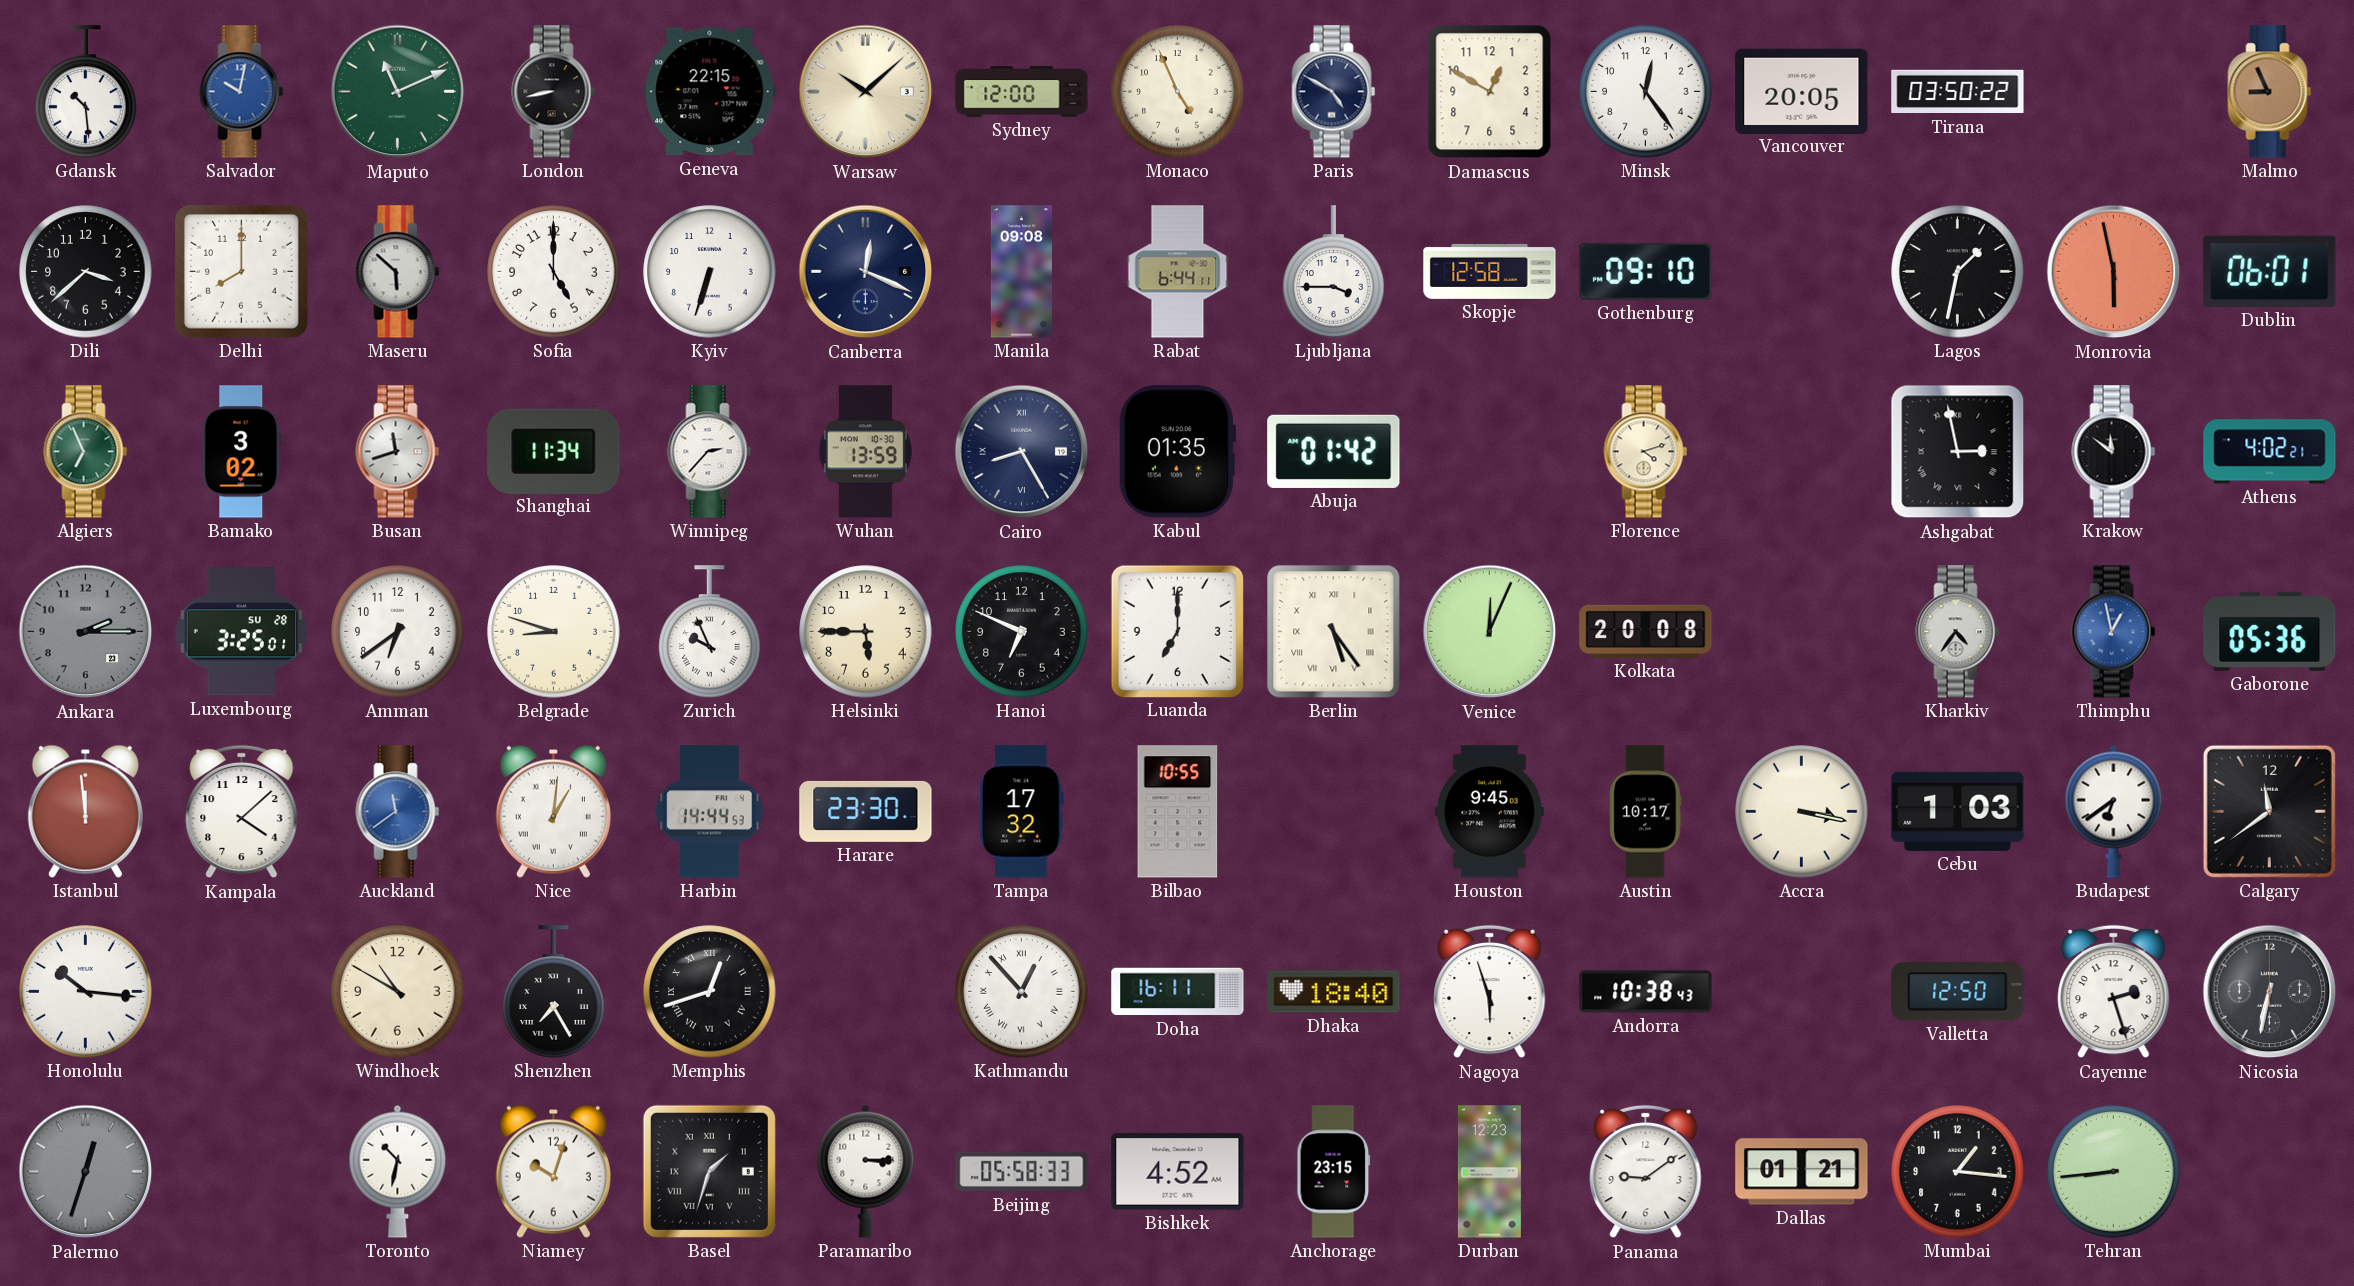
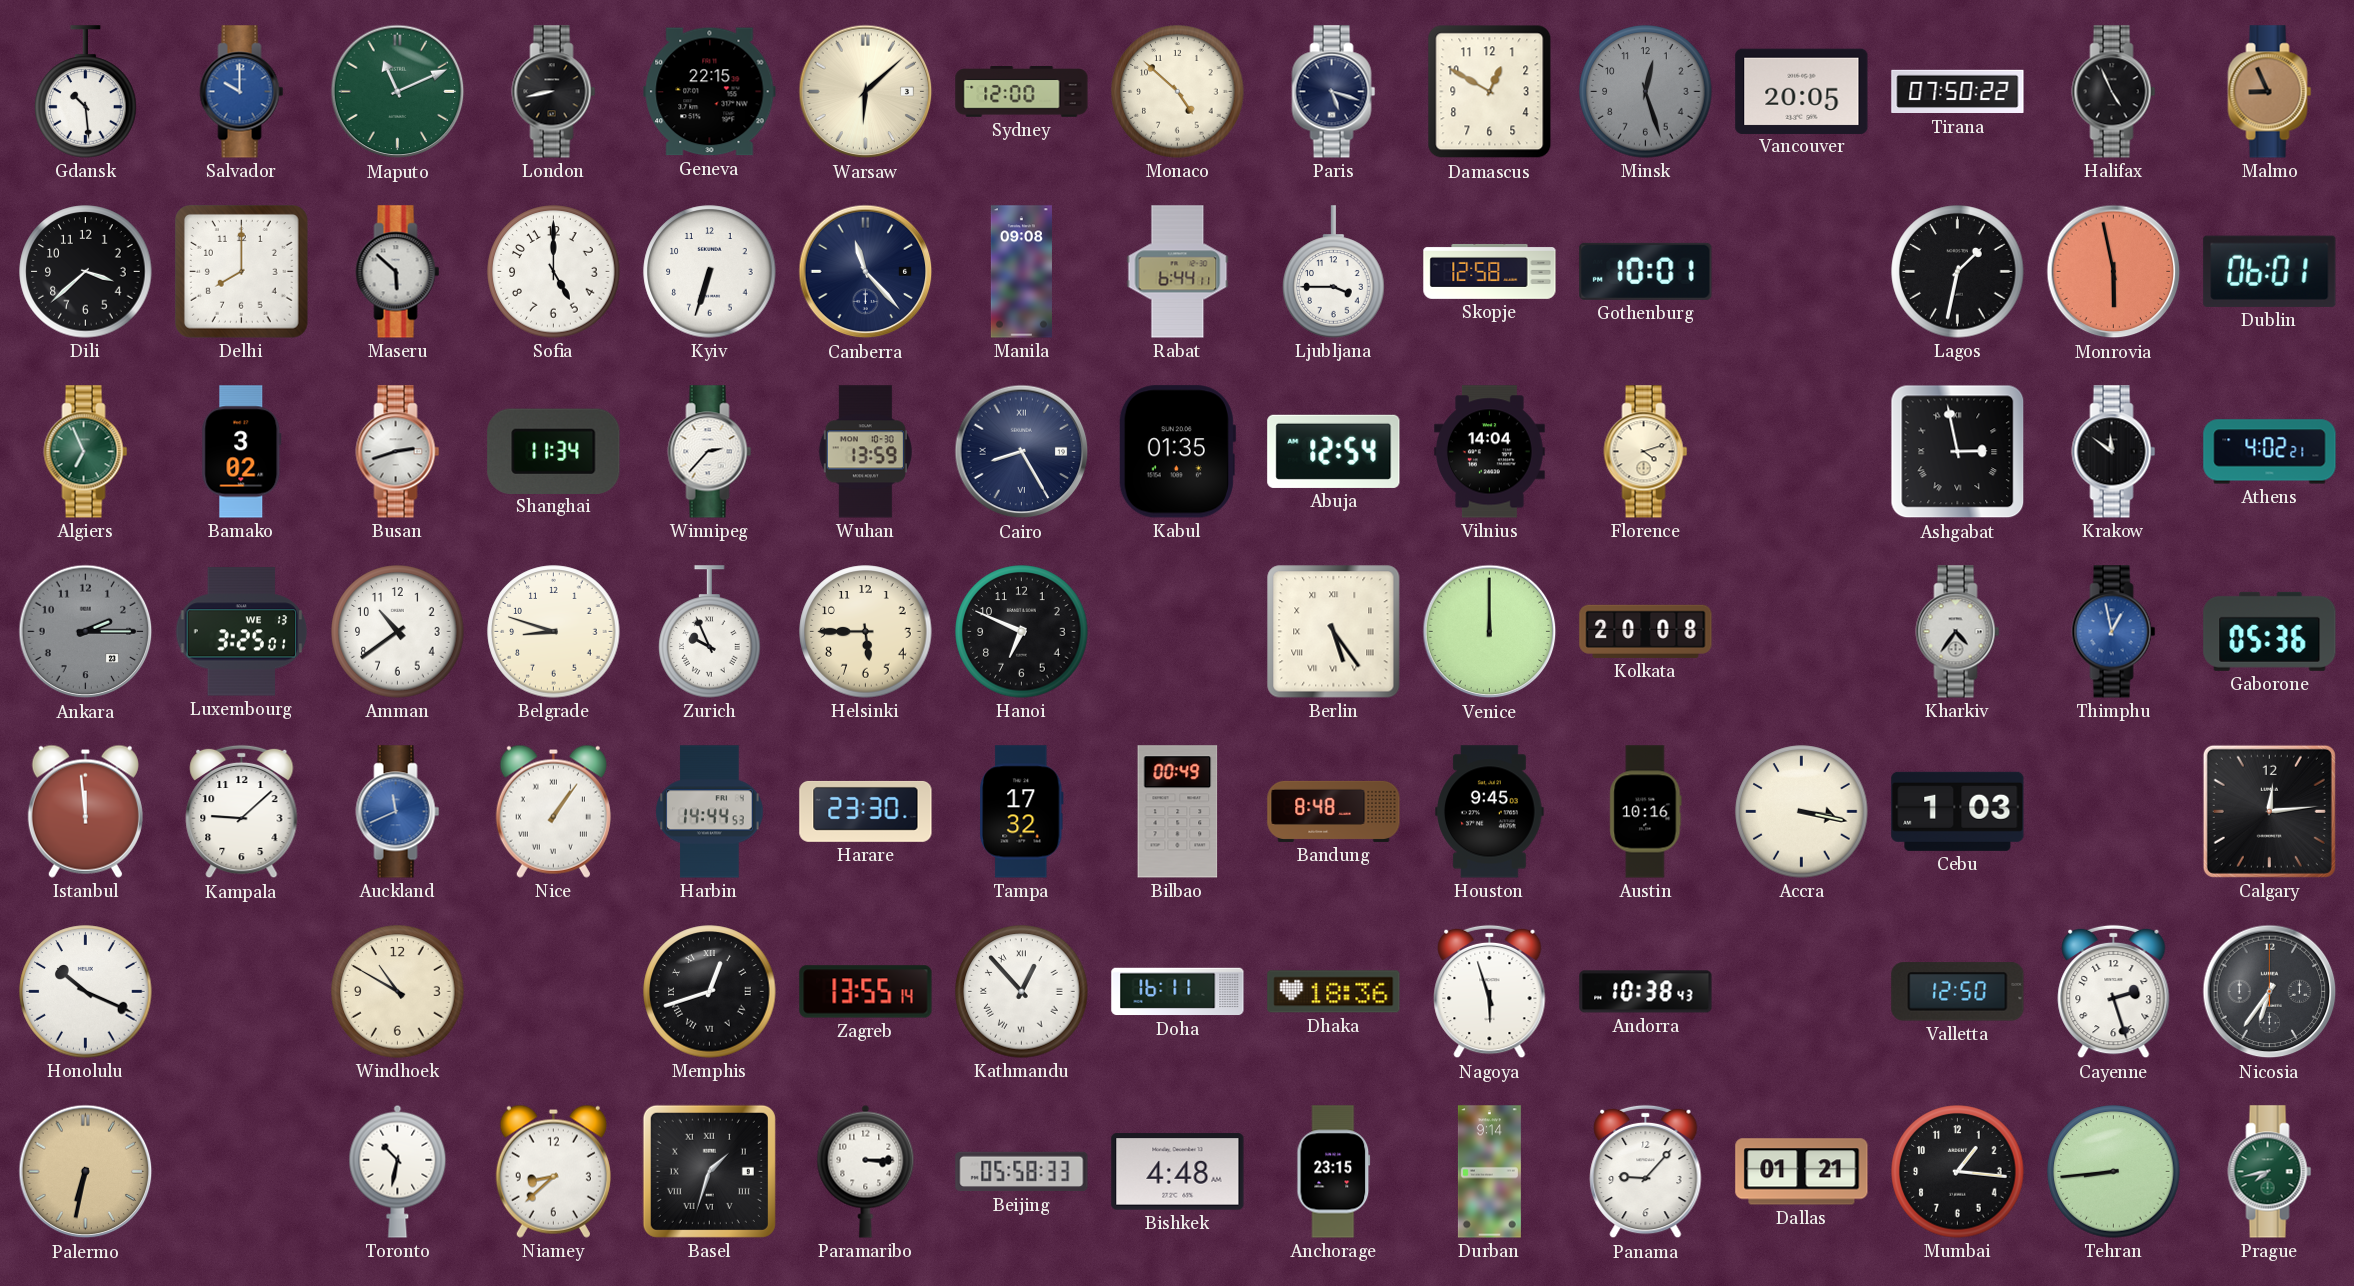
Salvador: 10:02 -> 10:00
Warsaw: 10:08 -> 6:08
Monaco: 4:56 -> 4:52
Paris: 4:50 -> 5:18
Minsk: 12:24 -> 12:27
Minsk dial: white -> grey
Tirana: 03:50 -> 07:50
Halifax: none -> 4:56
Canberra: 12:19 -> 11:23
Gothenburg: 09:10 -> 10:01
Busan: 11:42 -> 2:42
Abuja: 01:42 -> 12:54
Vilnius: none -> 14:04
Luxembourg date: SU 28 -> WE 13
Amman: 6:39 -> 10:39
Luanda: 7:00 -> none
Venice: 12:04 -> 12:00
Kampala: 4:08 -> 9:08
Auckland: 11:39 -> 11:41
Nice: 1:01 -> 1:06
Bilbao: 10:55 -> 00:49
Bandung: none -> 8:48
Austin: 10:17 -> 10:16
Budapest: 6:39 -> none
Calgary: 11:39 -> 12:14
Honolulu: 10:16 -> 10:19
Shenzhen: 7:25 -> none
Zagreb: none -> 13:55
Dhaka: 18:40 -> 18:36
Nicosia: 6:32 -> 6:36
Palermo: 12:33 -> 6:32
Palermo dial: grey -> champagne
Niamey: 10:03 -> 8:38
Bishkek: 4:52 -> 4:48
Durban: 12:23 -> 9:14
Panama: 9:09 -> 9:07
Prague: none -> 7:43
